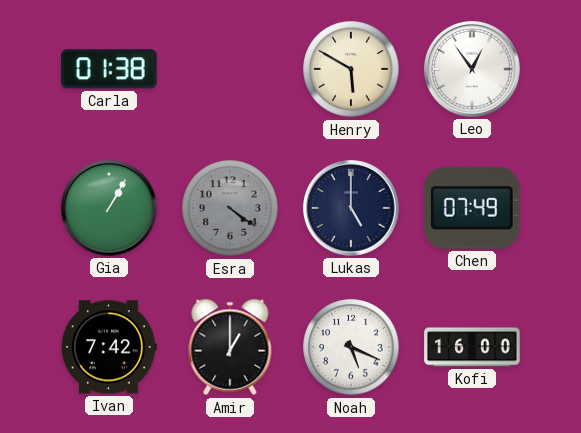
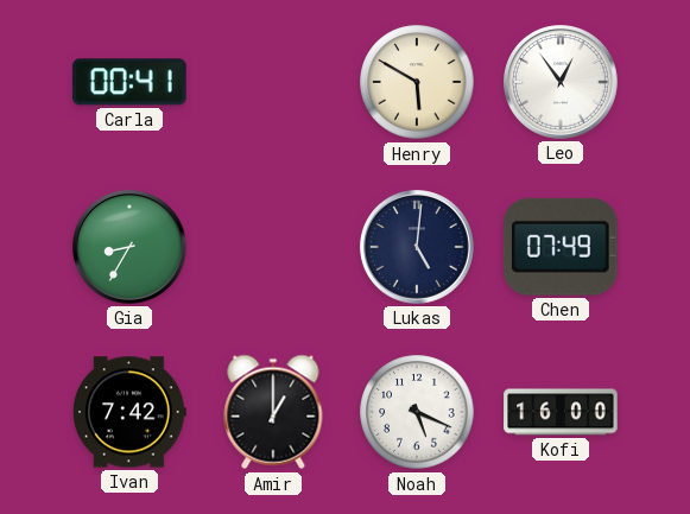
Carla: 01:38 -> 00:41
Gia: 1:05 -> 8:35
Esra: 4:21 -> none
Lukas: 5:00 -> 5:01
